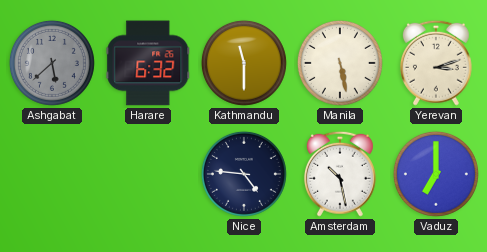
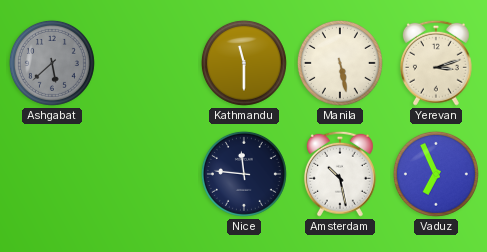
Harare: 6:32 -> none
Nice: 4:46 -> 11:46
Vaduz: 7:00 -> 6:56
